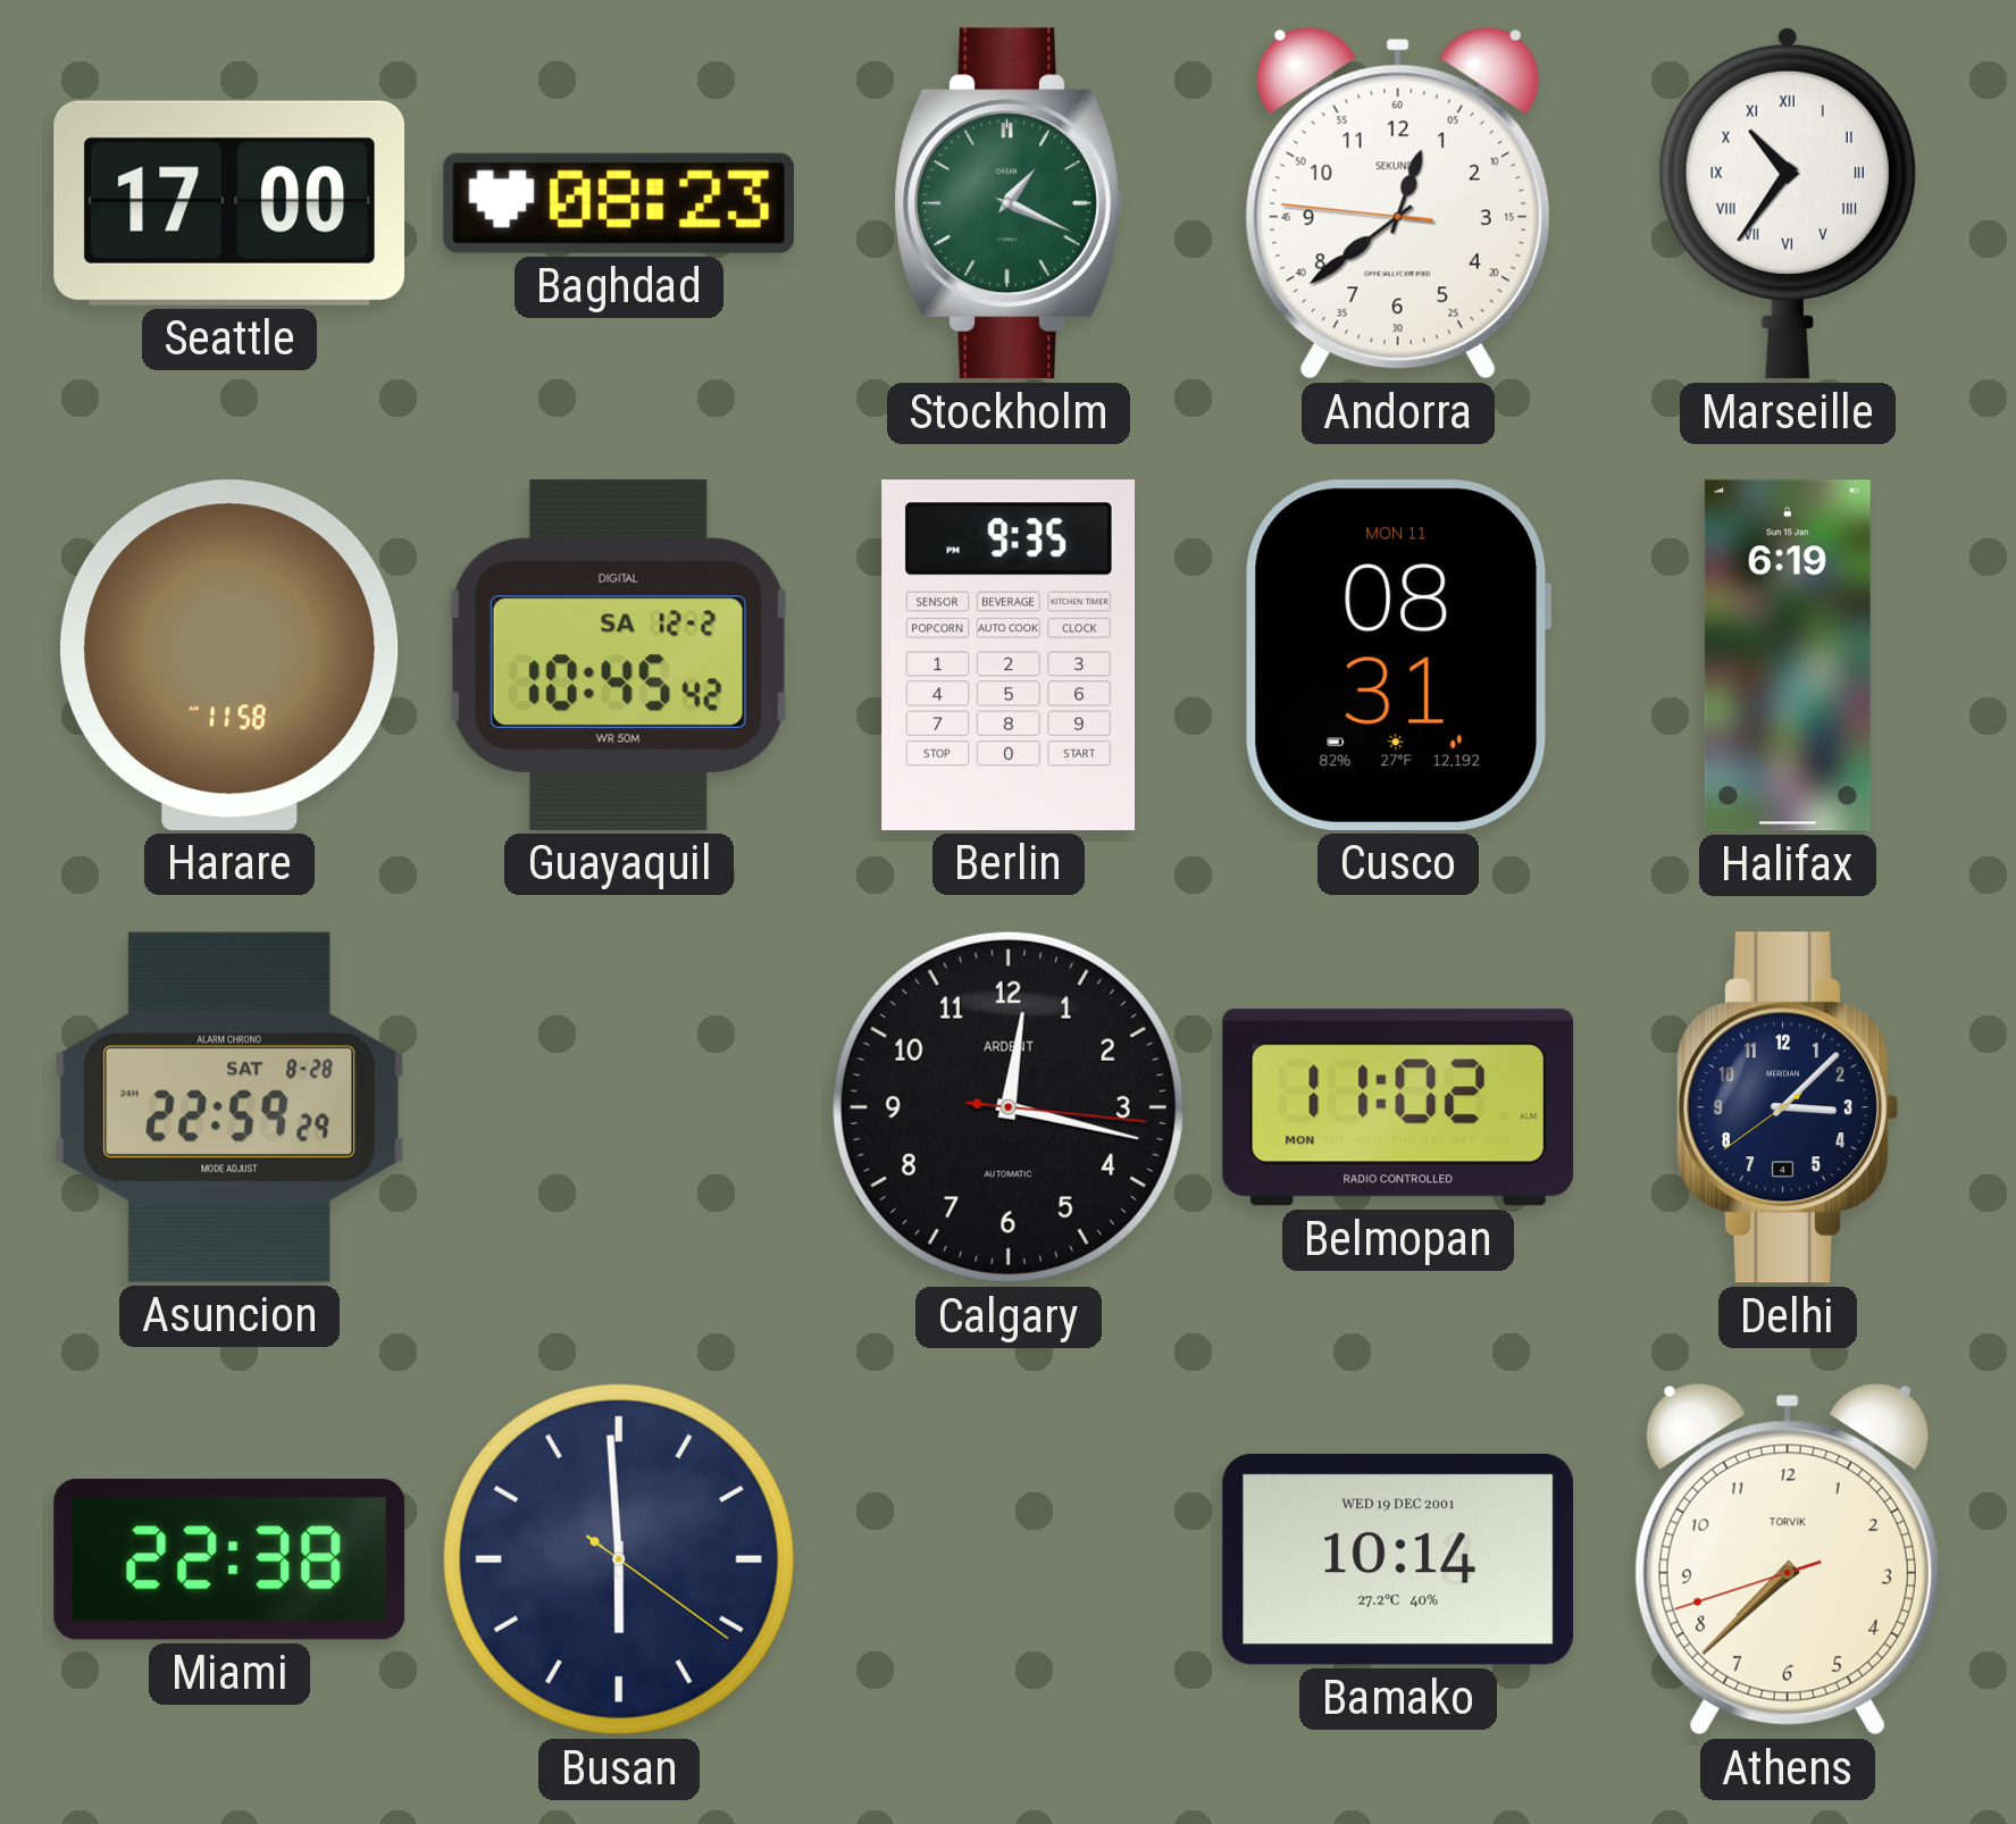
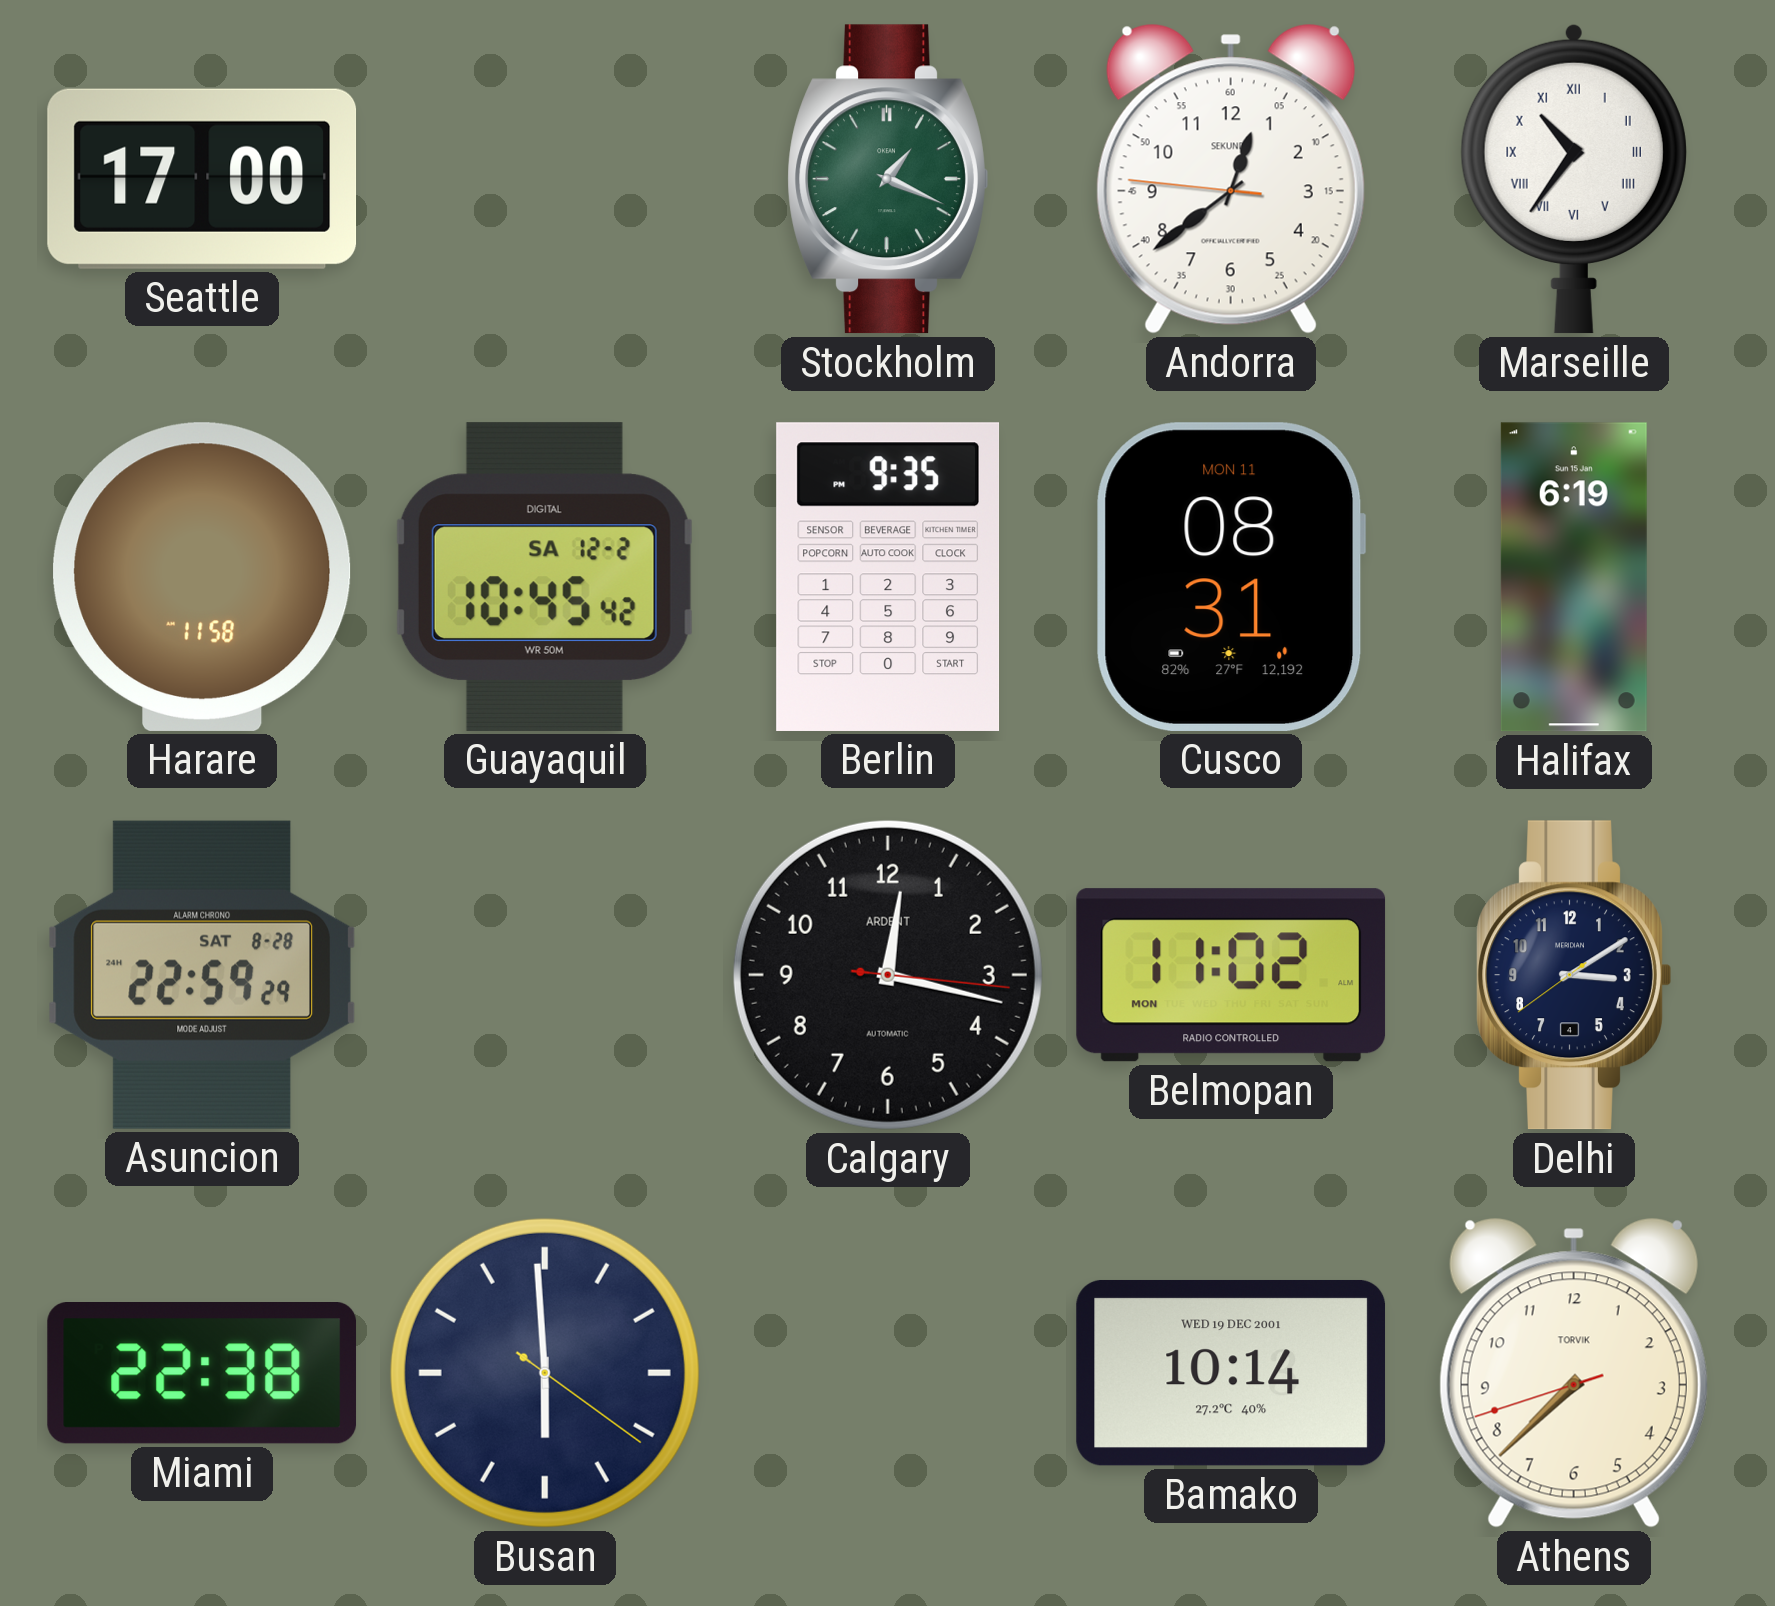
Baghdad: 08:23 -> none
Delhi: 3:07 -> 3:09
